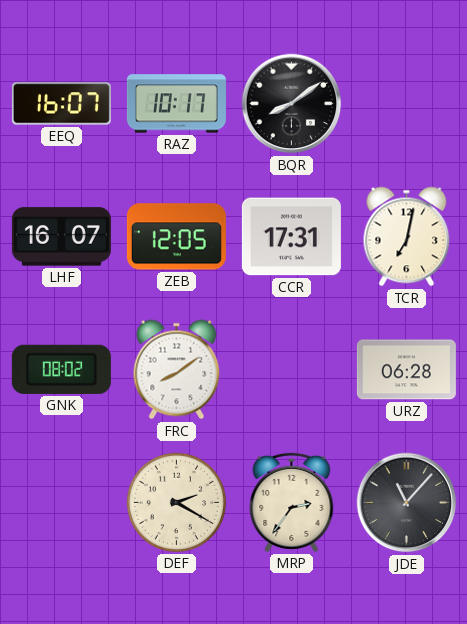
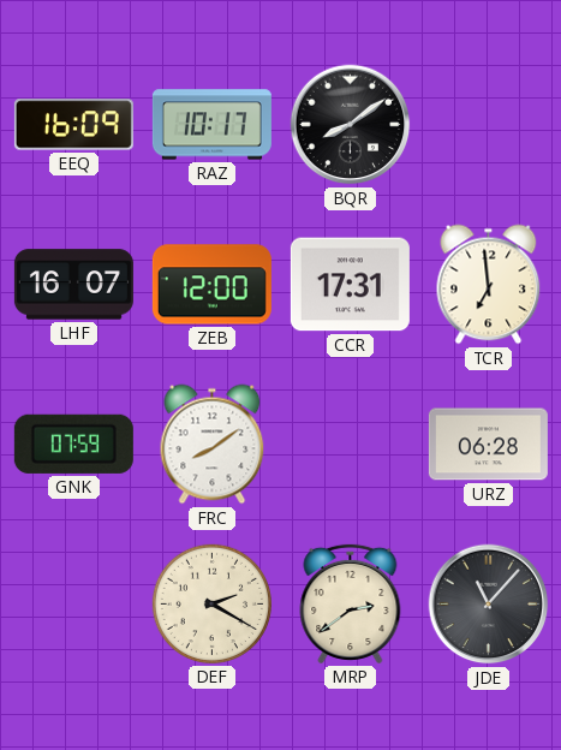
EEQ: 16:07 -> 16:09
ZEB: 12:05 -> 12:00
TCR: 7:02 -> 6:59
GNK: 08:02 -> 07:59
MRP: 2:36 -> 2:39
